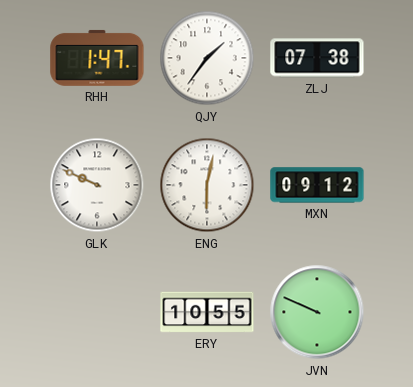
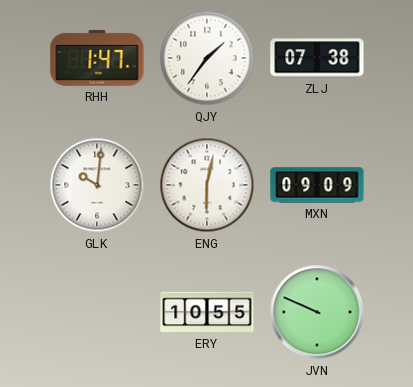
GLK: 9:49 -> 10:01
MXN: 09:12 -> 09:09
